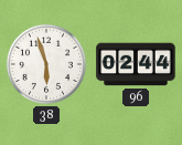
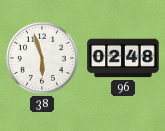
96: 02:44 -> 02:48
